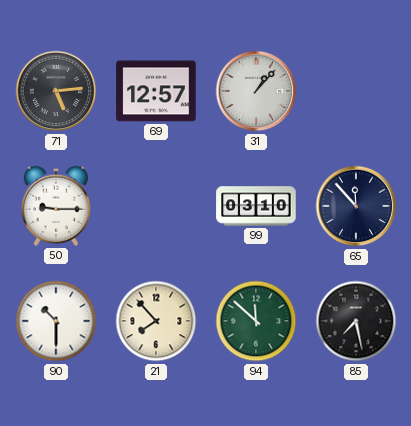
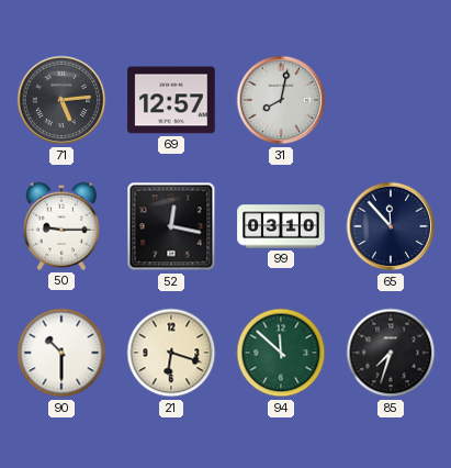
31: 1:07 -> 8:02
52: none -> 12:17
21: 7:53 -> 6:18
85: 7:28 -> 7:33
